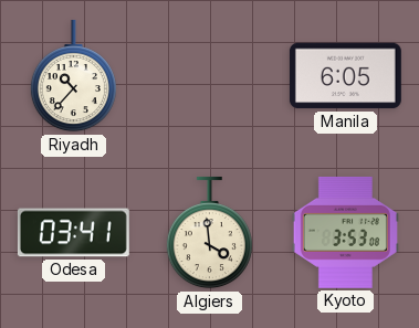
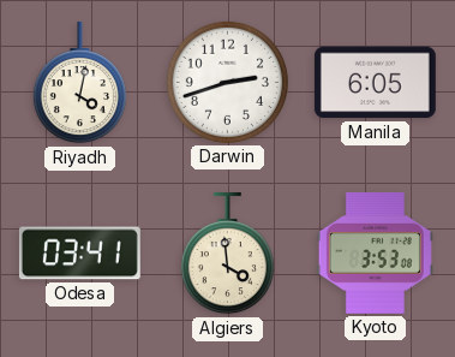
Riyadh: 10:37 -> 4:02
Darwin: none -> 2:42
